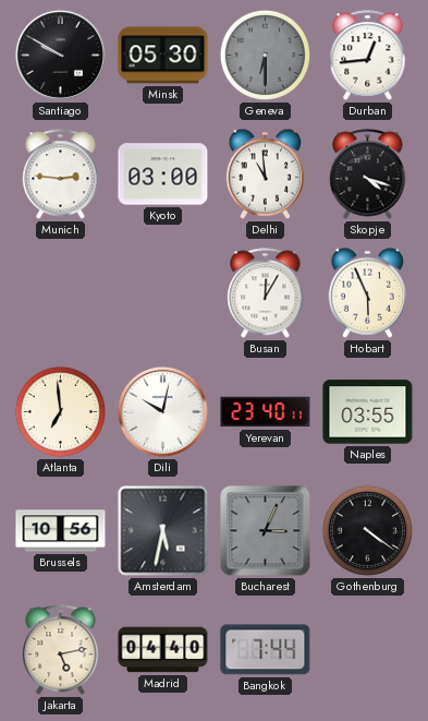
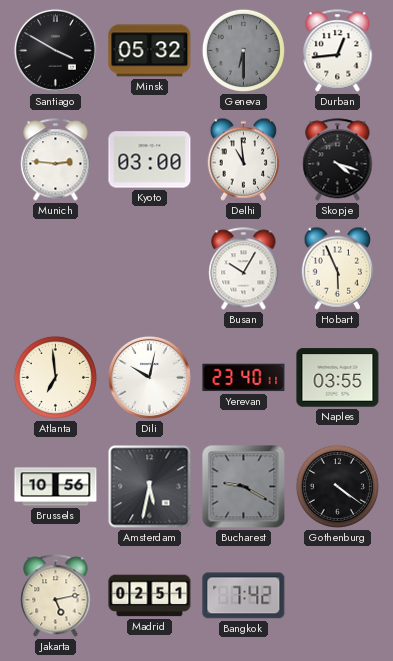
Santiago: 9:50 -> 3:50
Minsk: 05:30 -> 05:32
Busan: 12:05 -> 10:05
Bucharest: 3:04 -> 9:20
Madrid: 04:40 -> 02:51
Bangkok: 7:44 -> 7:42
